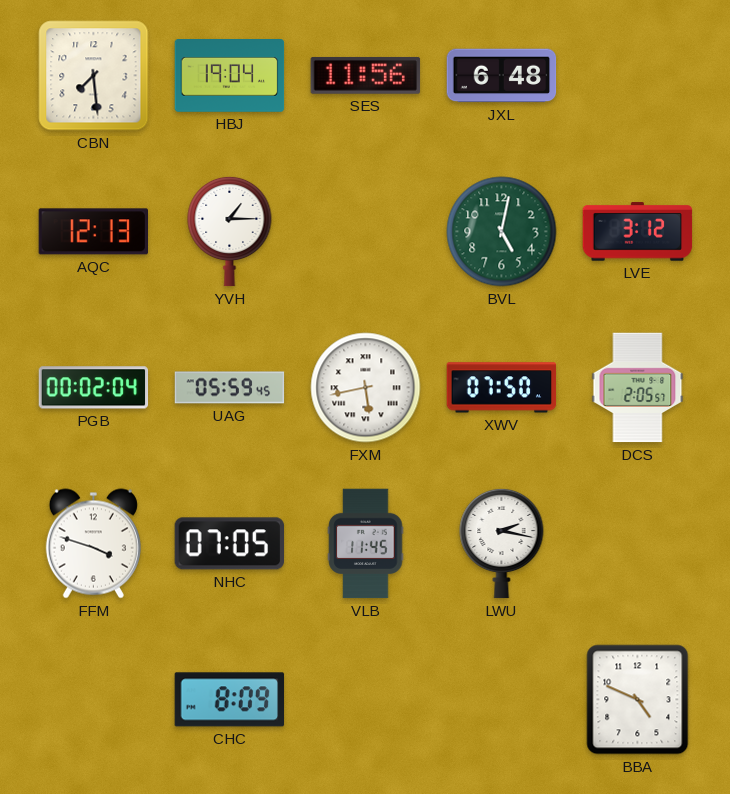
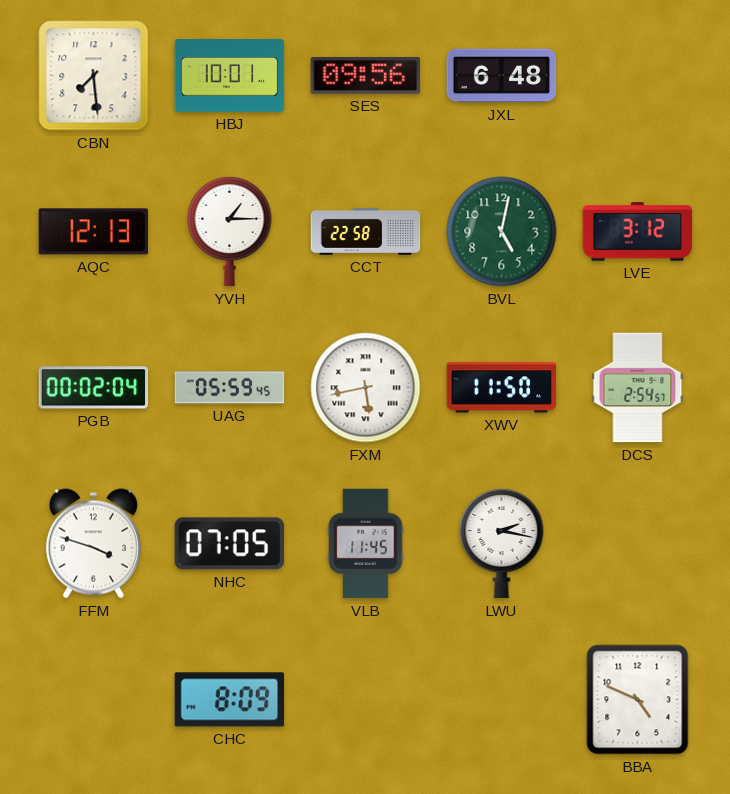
HBJ: 19:04 -> 10:01
SES: 11:56 -> 09:56
CCT: none -> 22:58
XWV: 07:50 -> 11:50
DCS: 2:05 -> 2:54
